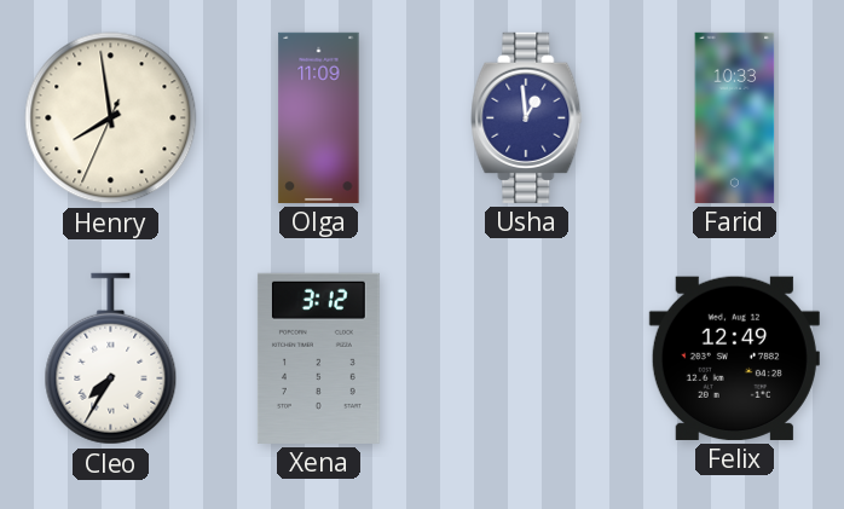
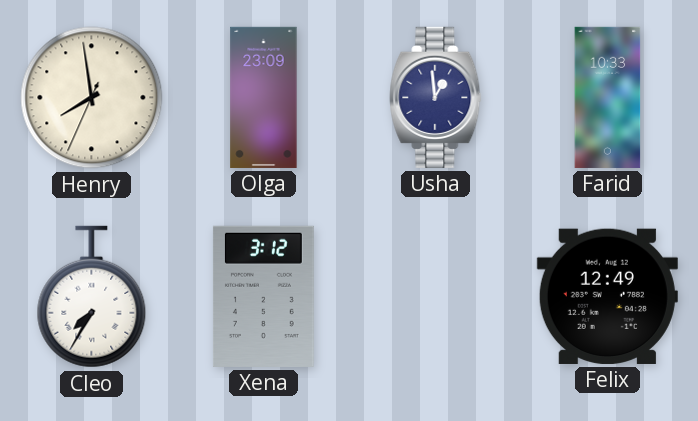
Olga: 11:09 -> 23:09
